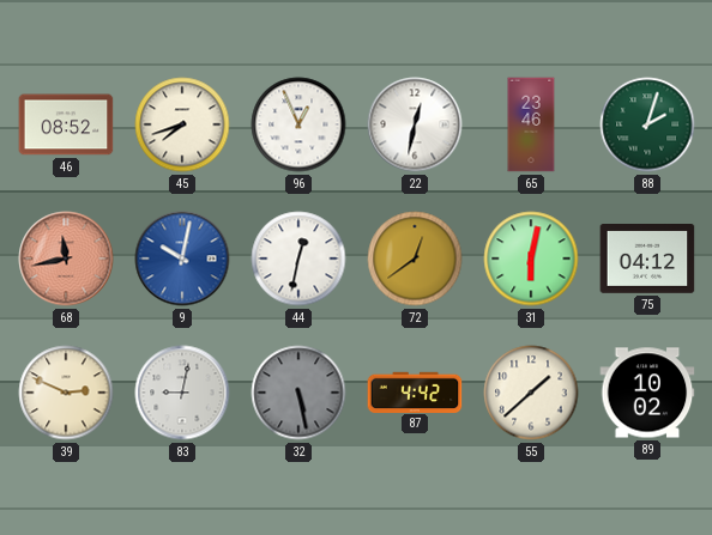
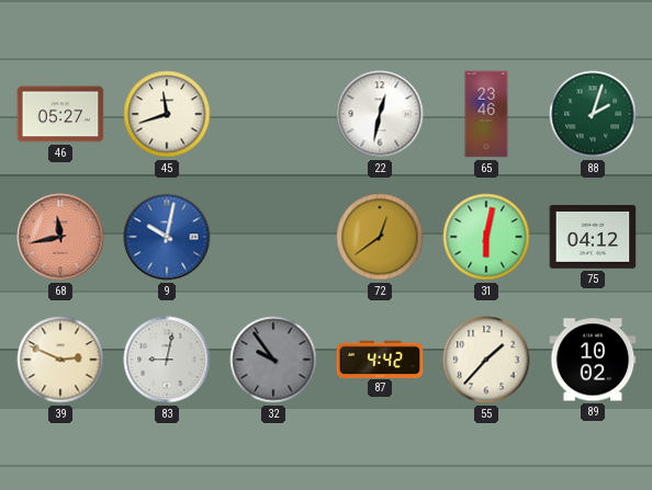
46: 08:52 -> 05:27
45: 7:42 -> 11:42
96: 12:56 -> none
44: 12:32 -> none
32: 5:28 -> 9:54
55: 1:38 -> 1:37
